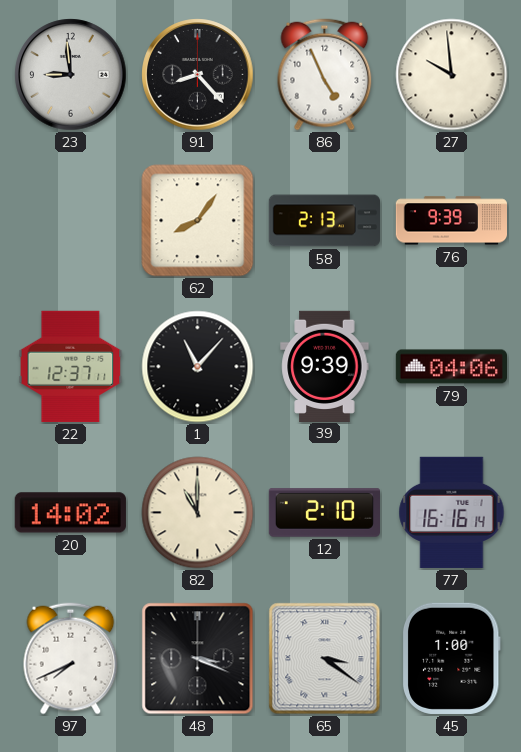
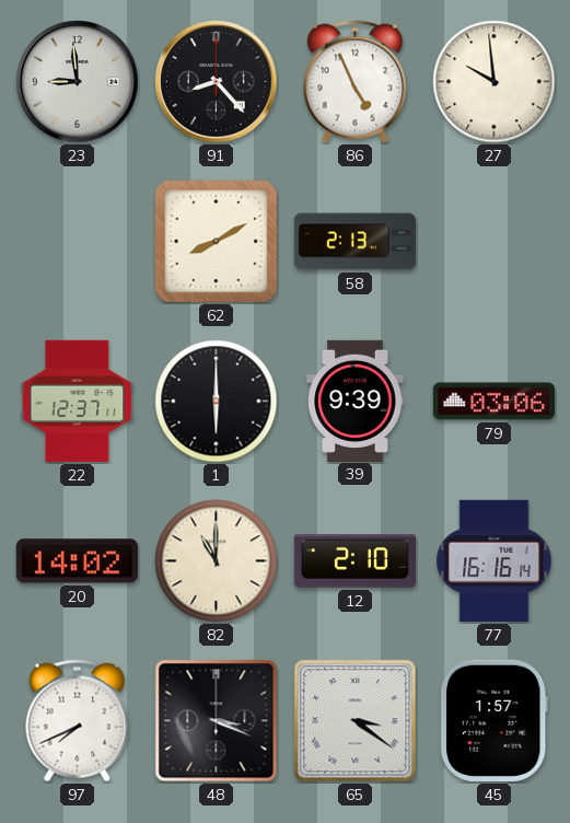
62: 8:06 -> 8:10
76: 9:39 -> none
1: 11:07 -> 6:00
79: 04:06 -> 03:06
45: 1:00 -> 1:57
